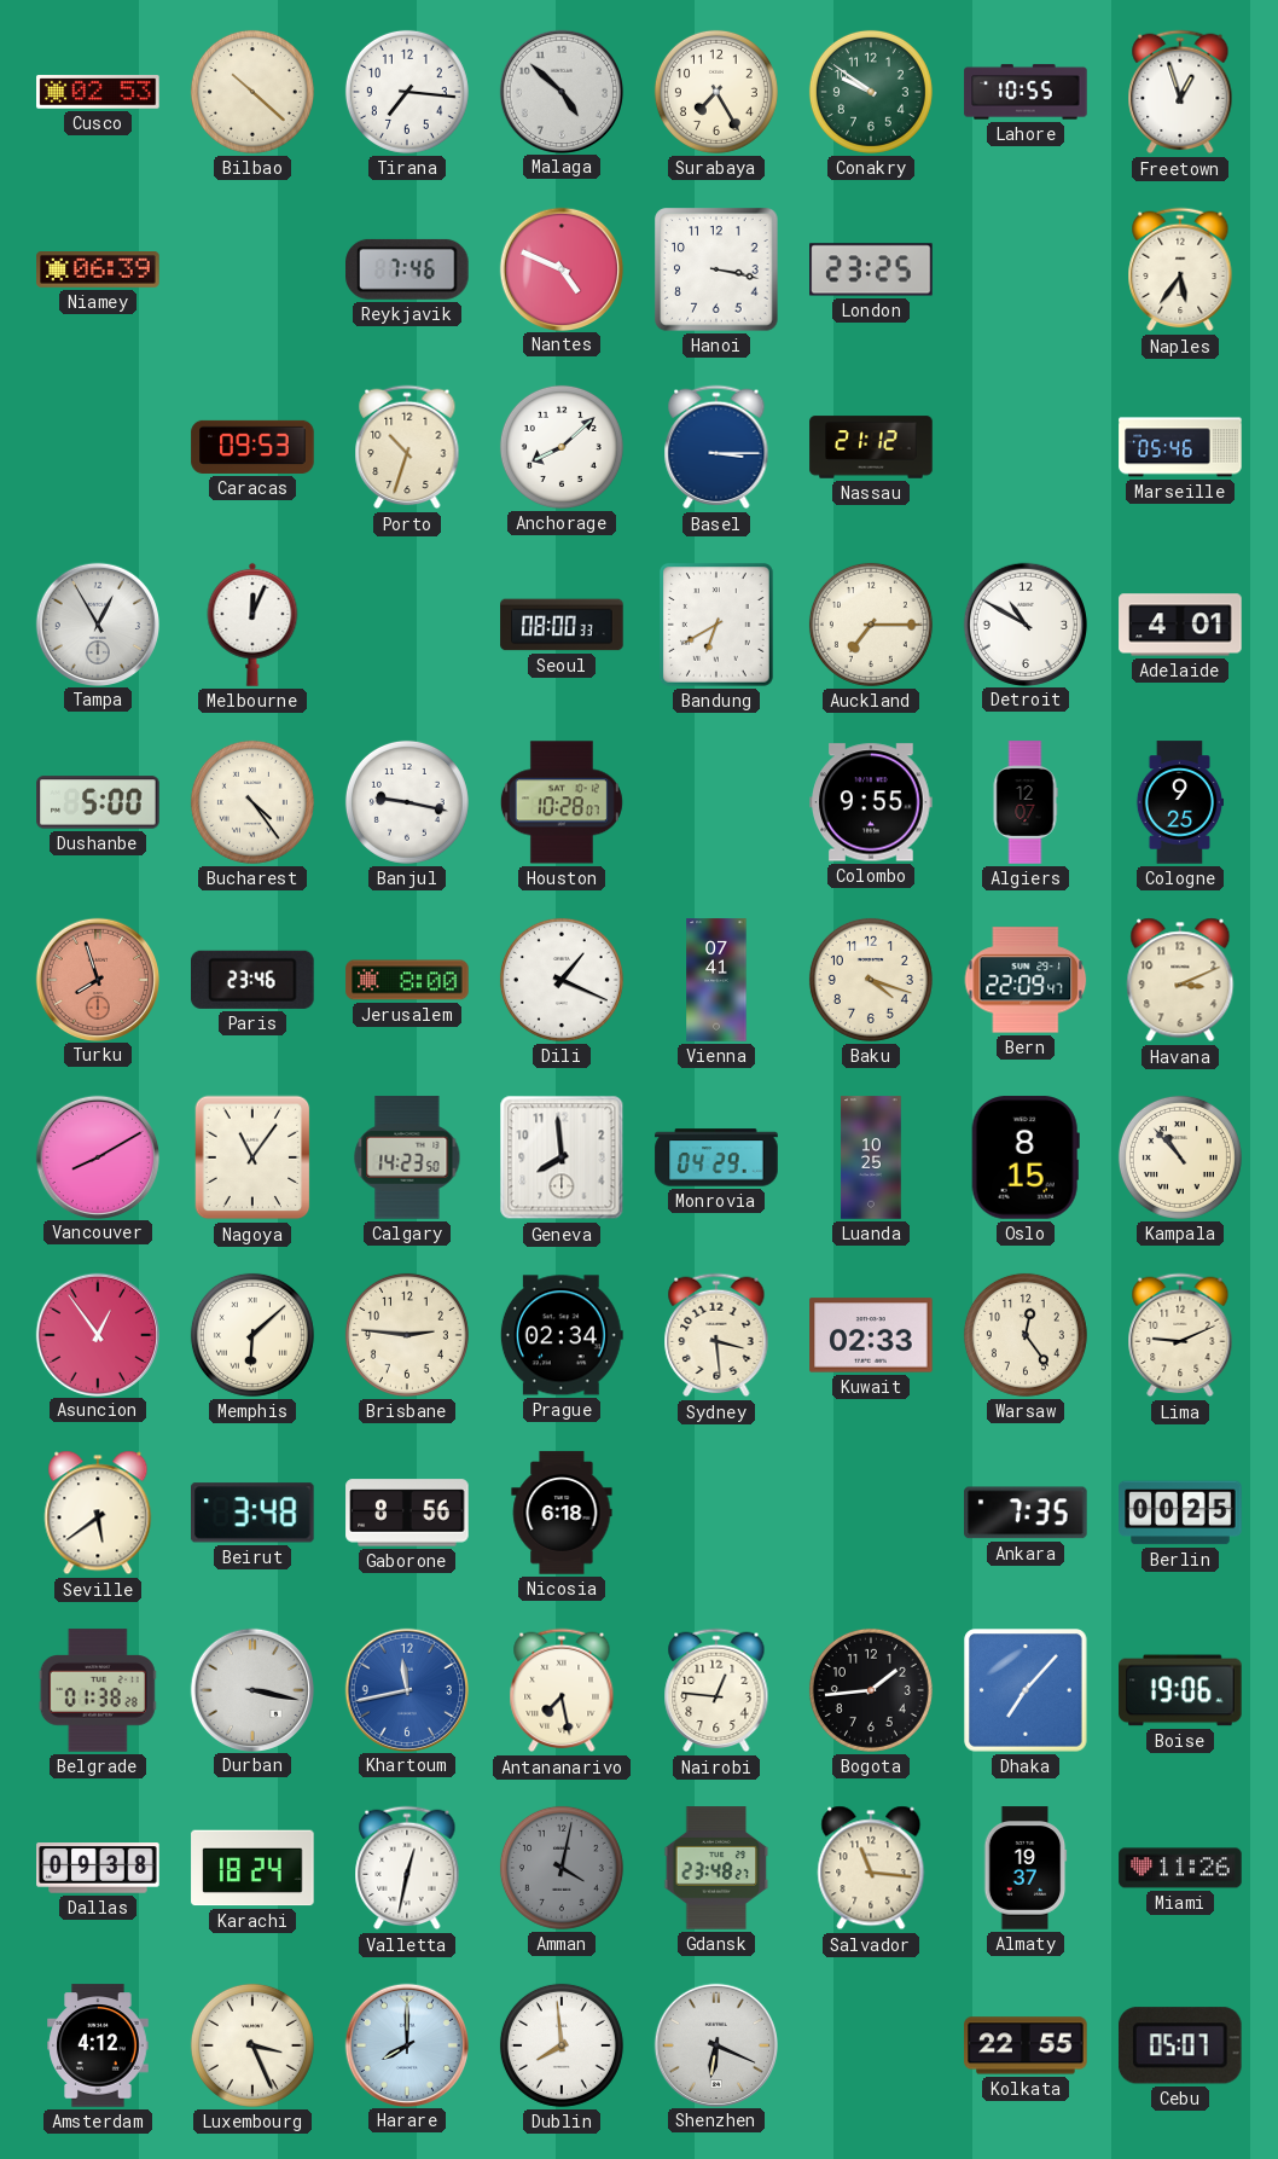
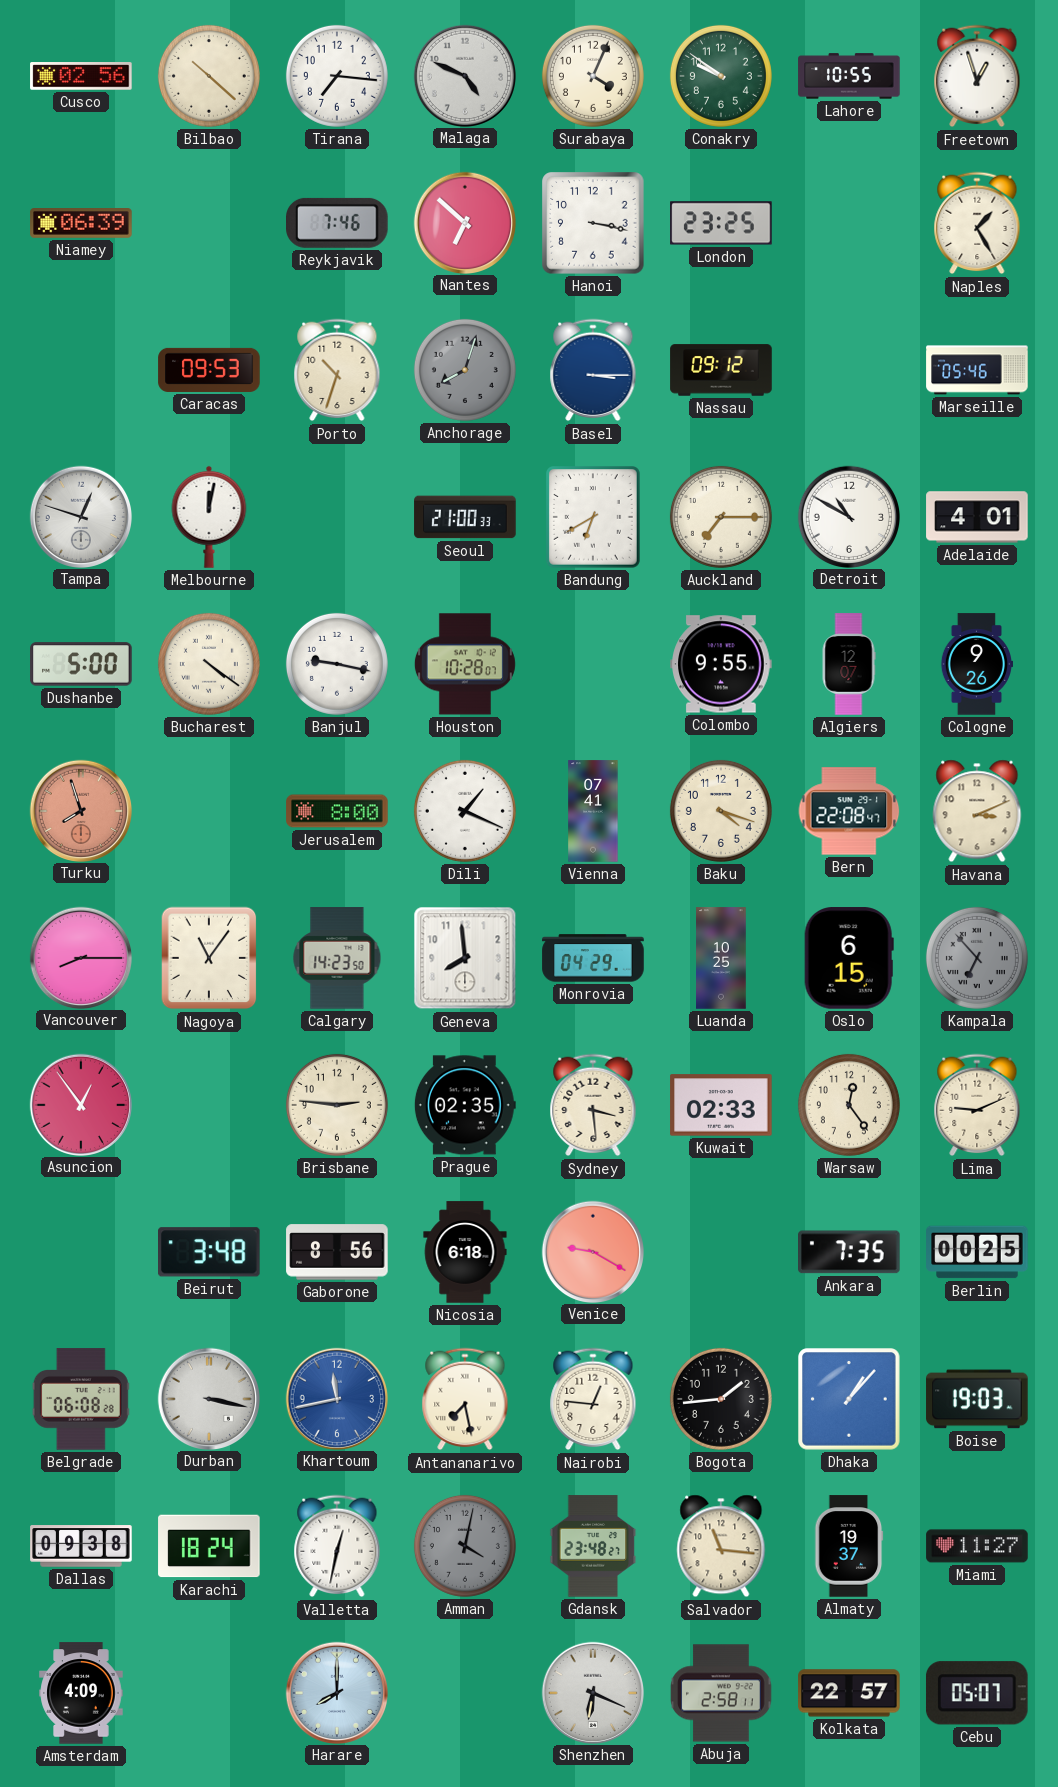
Cusco: 02:53 -> 02:56
Malaga: 4:52 -> 4:49
Surabaya: 7:25 -> 4:04
Nantes: 4:49 -> 6:52
Naples: 5:36 -> 1:25
Anchorage: 8:08 -> 8:03
Anchorage dial: white -> grey
Nassau: 21:12 -> 09:12
Tampa: 12:55 -> 12:48
Melbourne: 12:04 -> 12:02
Seoul: 08:00 -> 21:00
Bucharest: 4:24 -> 4:21
Cologne: 9:25 -> 9:26
Paris: 23:46 -> none
Bern: 22:09 -> 22:08
Vancouver: 8:10 -> 8:15
Oslo: 8:15 -> 6:15
Kampala: 10:53 -> 6:53
Kampala dial: cream -> grey
Memphis: 6:08 -> none
Prague: 02:34 -> 02:35
Seville: 5:39 -> none
Venice: none -> 9:20
Belgrade: 01:38 -> 06:08
Dhaka: 7:07 -> 1:07
Boise: 19:06 -> 19:03
Miami: 11:26 -> 11:27
Amsterdam: 4:12 -> 4:09
Luxembourg: 3:26 -> none
Dublin: 7:59 -> none
Abuja: none -> 2:58
Kolkata: 22:55 -> 22:57
